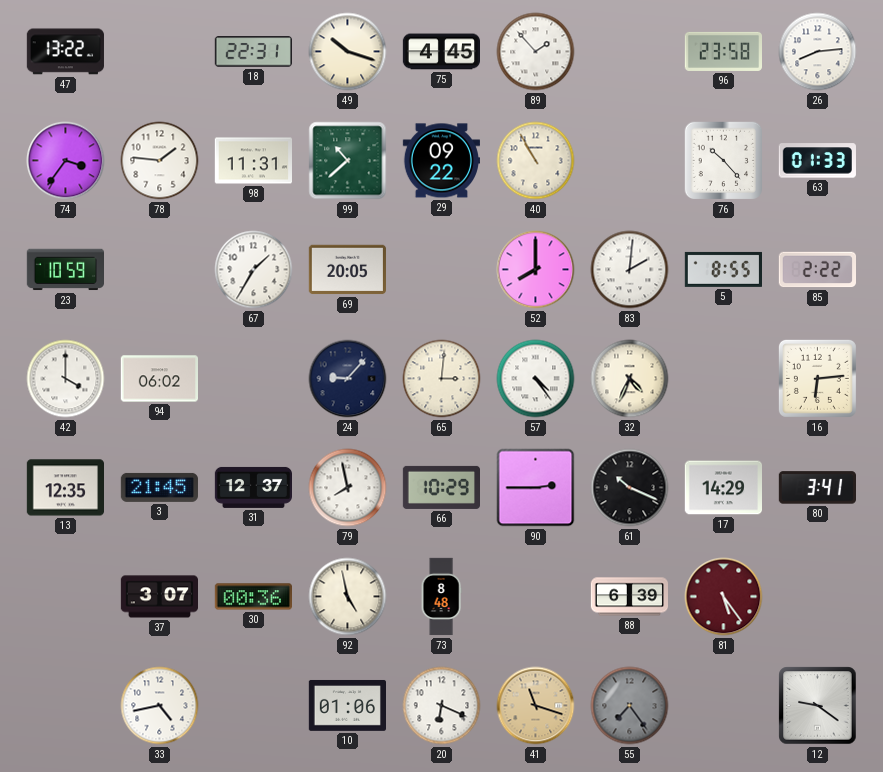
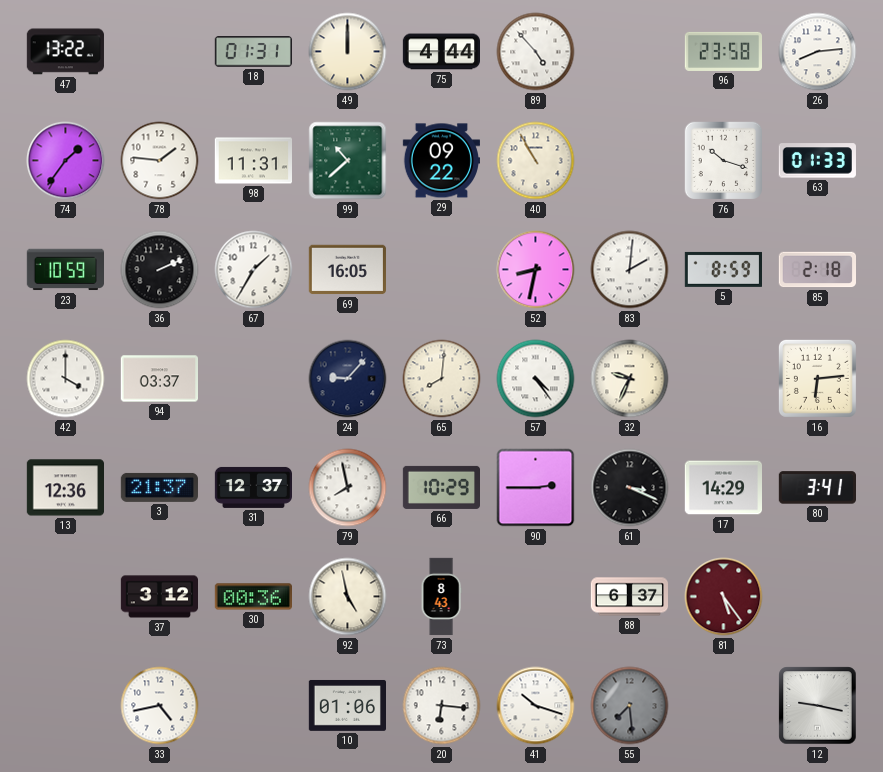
18: 22:31 -> 01:31
49: 10:18 -> 12:00
75: 4:45 -> 4:44
89: 1:53 -> 4:53
74: 3:36 -> 1:36
76: 10:23 -> 10:18
36: none -> 2:11
69: 20:05 -> 16:05
52: 8:00 -> 8:32
5: 8:55 -> 8:59
85: 2:22 -> 2:18
94: 06:02 -> 03:37
65: 3:01 -> 8:01
32: 4:34 -> 9:34
13: 12:35 -> 12:36
3: 21:45 -> 21:37
61: 10:19 -> 3:19
37: 3:07 -> 3:12
73: 8:48 -> 8:43
88: 6:39 -> 6:37
20: 6:19 -> 6:16
41: 11:18 -> 10:18
41 dial: champagne -> white
55: 7:24 -> 7:29
12: 9:21 -> 9:17
